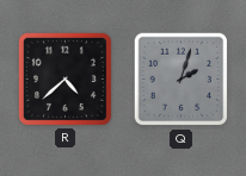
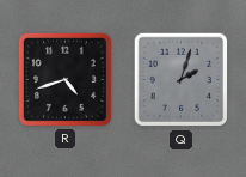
R: 4:38 -> 4:42
